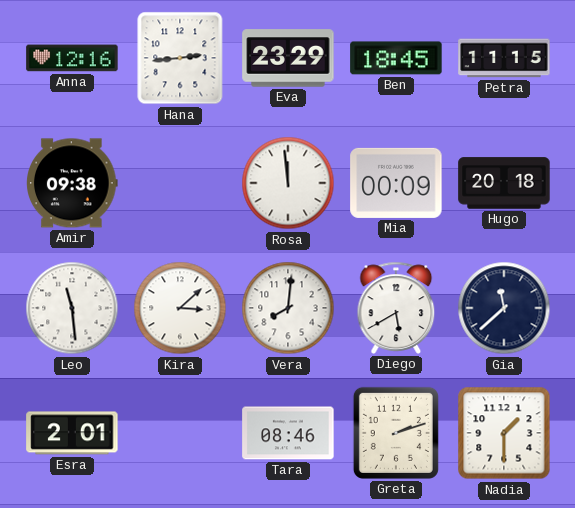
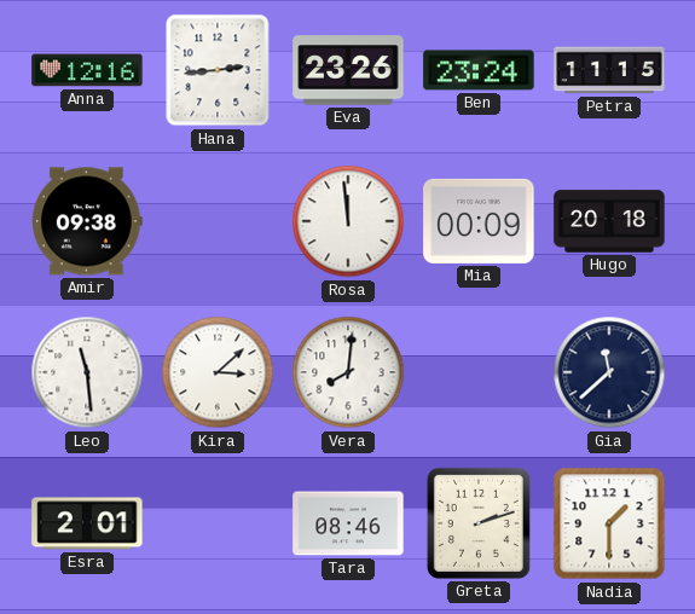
Eva: 23:29 -> 23:26
Ben: 18:45 -> 23:24
Diego: 5:40 -> none
